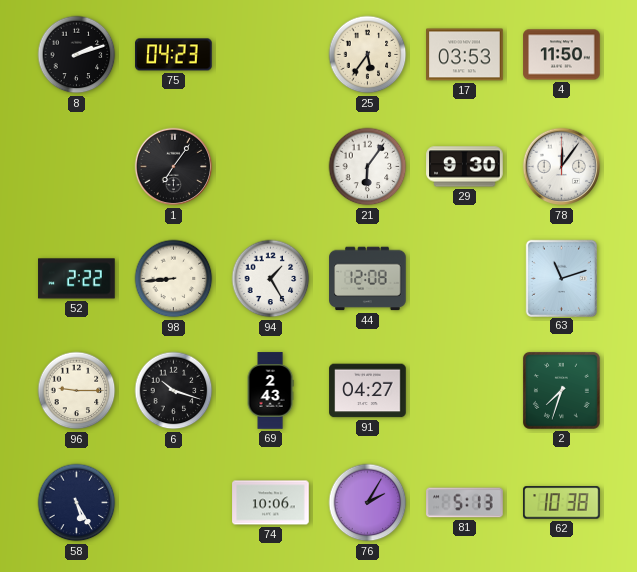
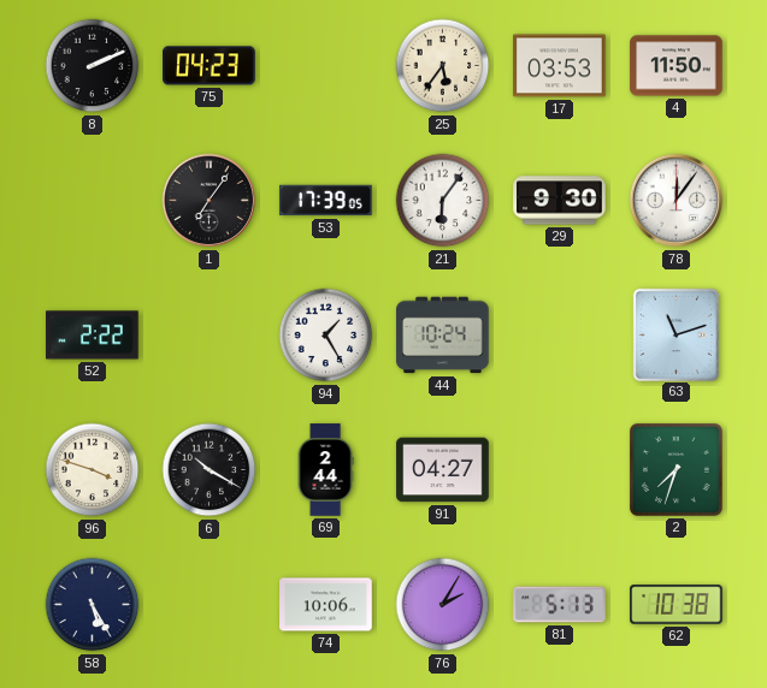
8: 2:12 -> 2:11
53: none -> 17:39
98: 8:44 -> none
44: 12:08 -> 10:24
96: 9:15 -> 3:48
6: 10:18 -> 10:20
69: 2:43 -> 2:44
